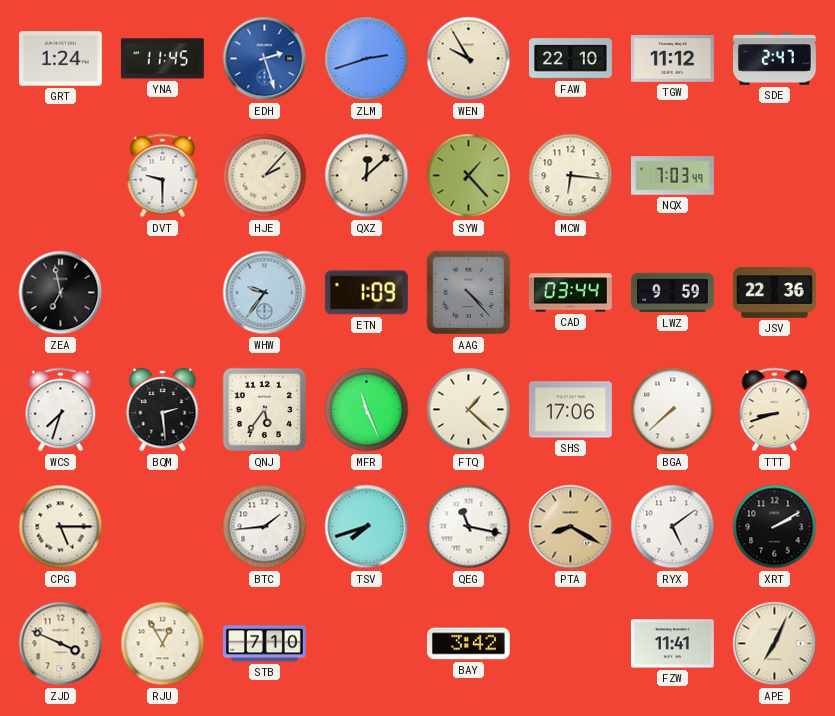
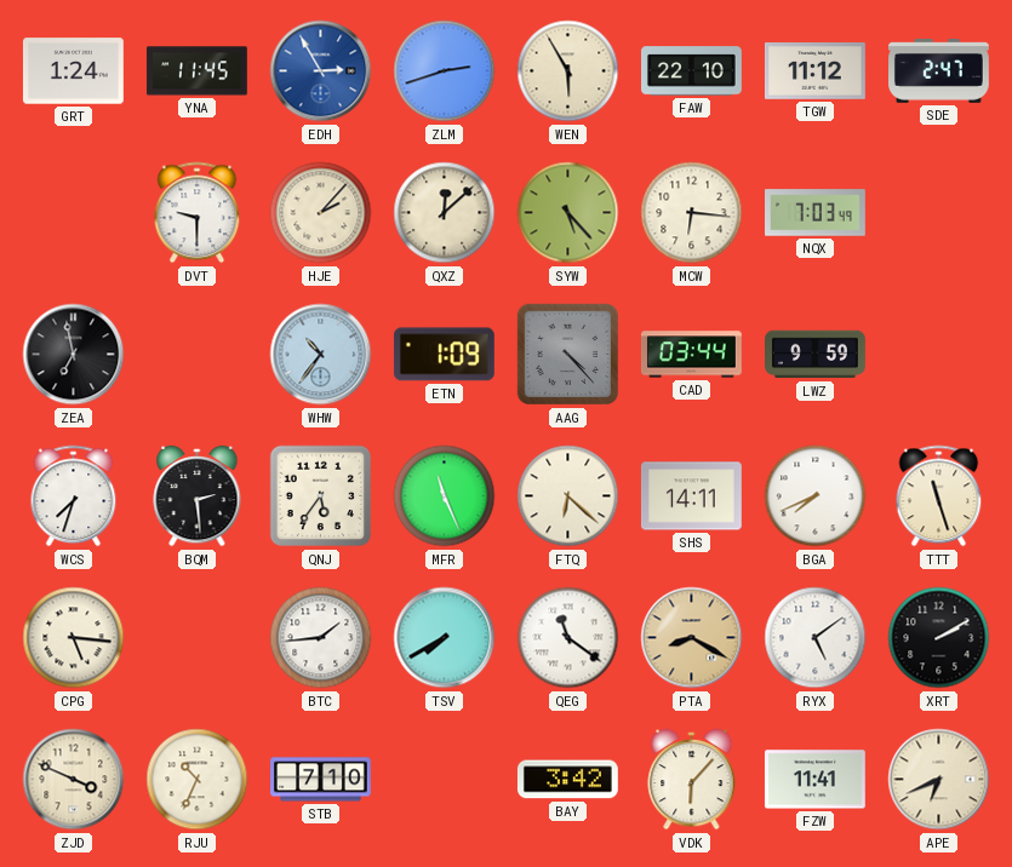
EDH: 2:27 -> 2:55
WEN: 9:55 -> 5:55
SYW: 1:23 -> 5:23
WHW: 9:36 -> 10:36
JSV: 22:36 -> none
FTQ: 1:22 -> 6:22
SHS: 17:06 -> 14:11
BGA: 7:38 -> 7:41
TTT: 8:42 -> 11:27
CPG: 5:15 -> 5:16
TSV: 7:42 -> 7:40
QEG: 11:17 -> 11:21
RJU: 12:55 -> 10:34
VDK: none -> 6:07
APE: 7:04 -> 6:41
